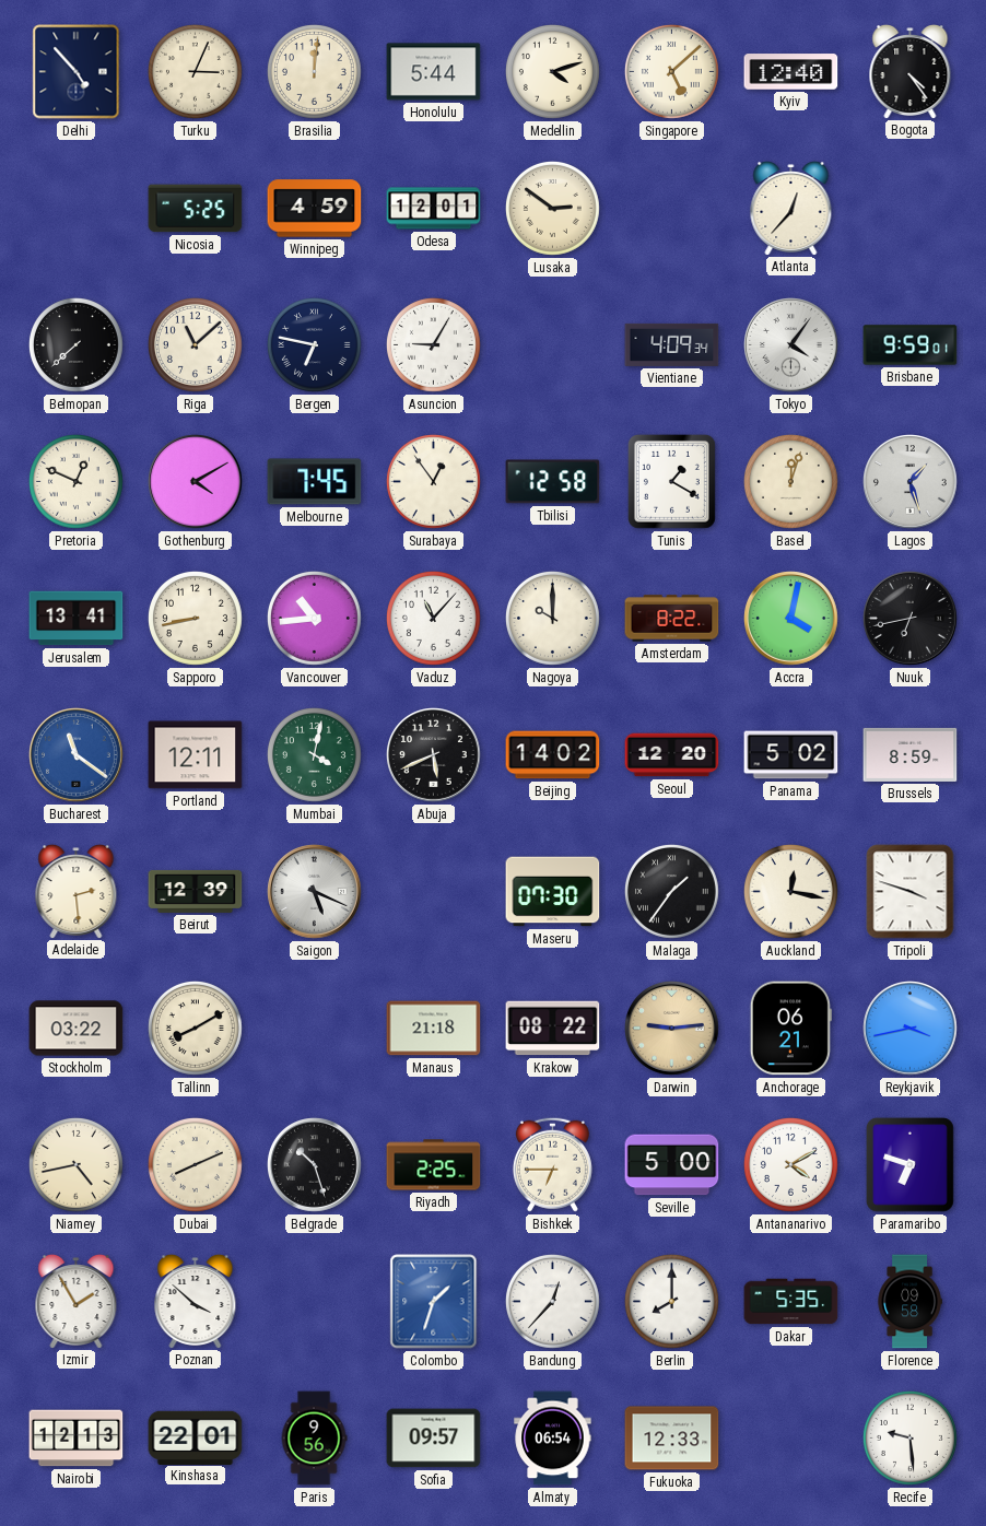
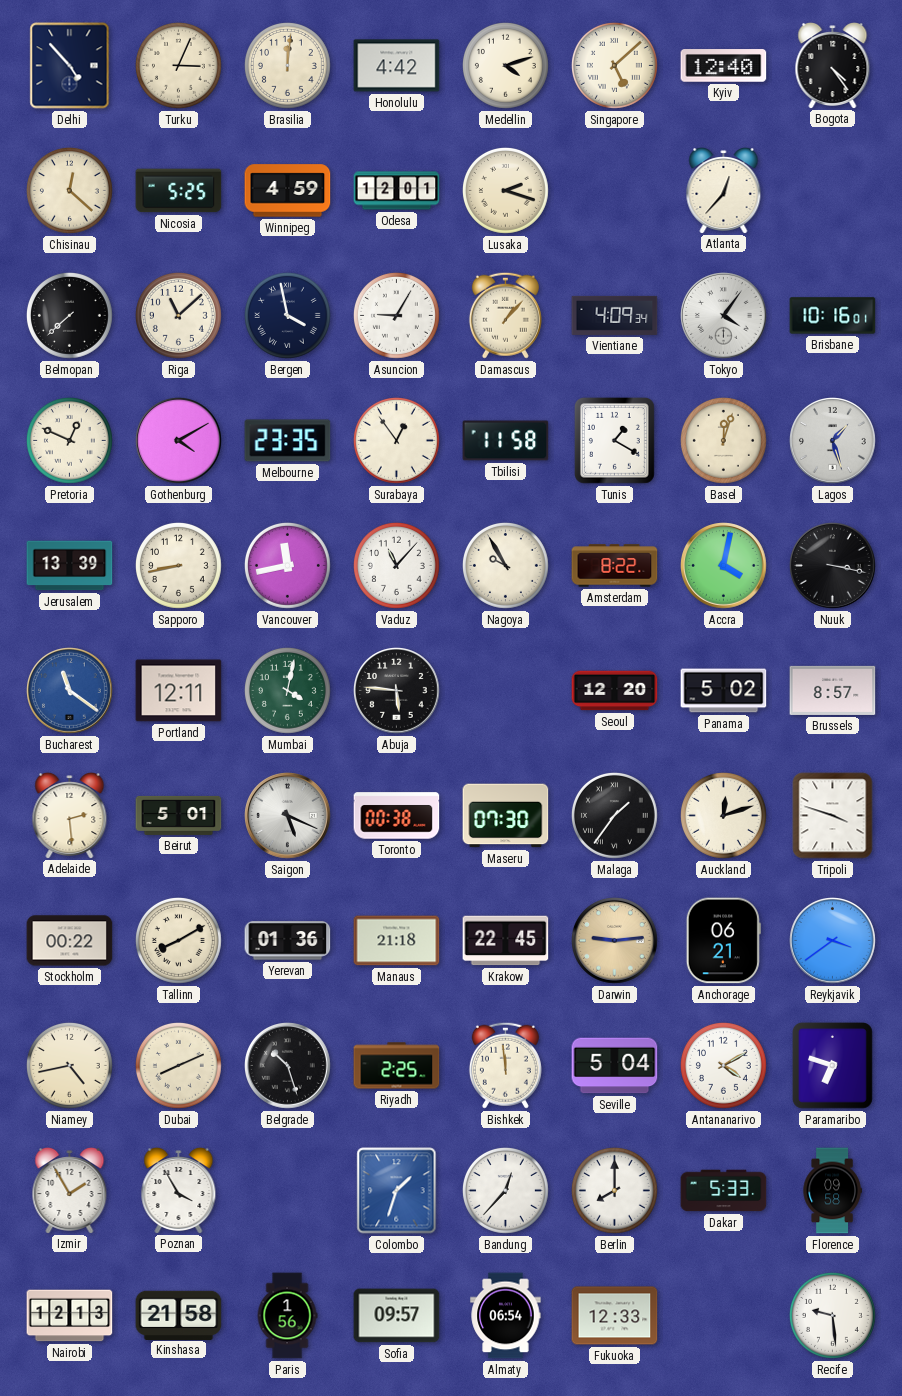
Honolulu: 5:44 -> 4:42
Chisinau: none -> 12:22
Lusaka: 2:51 -> 2:18
Bergen: 6:47 -> 3:58
Damascus: none -> 1:07
Brisbane: 9:59 -> 10:16
Melbourne: 7:45 -> 23:35
Tbilisi: 12:58 -> 11:58
Jerusalem: 13:41 -> 13:39
Vancouver: 10:44 -> 11:43
Nagoya: 10:00 -> 9:55
Nuuk: 6:43 -> 3:17
Abuja: 5:41 -> 5:46
Beijing: 14:02 -> none
Brussels: 8:59 -> 8:57
Beirut: 12:39 -> 5:01
Toronto: none -> 00:38
Auckland: 12:17 -> 12:12
Stockholm: 03:22 -> 00:22
Yerevan: none -> 01:36
Krakow: 08:22 -> 22:45
Reykjavik: 3:43 -> 3:39
Bishkek: 6:45 -> 11:59
Seville: 5:00 -> 5:04
Poznan: 3:52 -> 3:55
Dakar: 5:35 -> 5:33
Kinshasa: 22:01 -> 21:58
Paris: 9:56 -> 1:56
